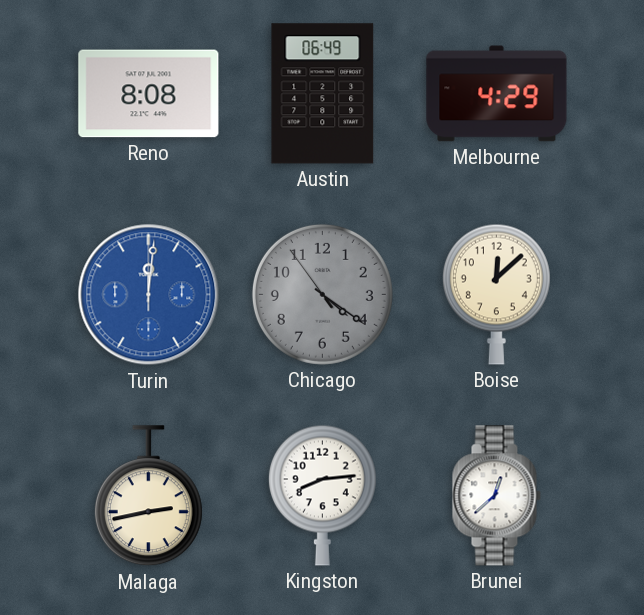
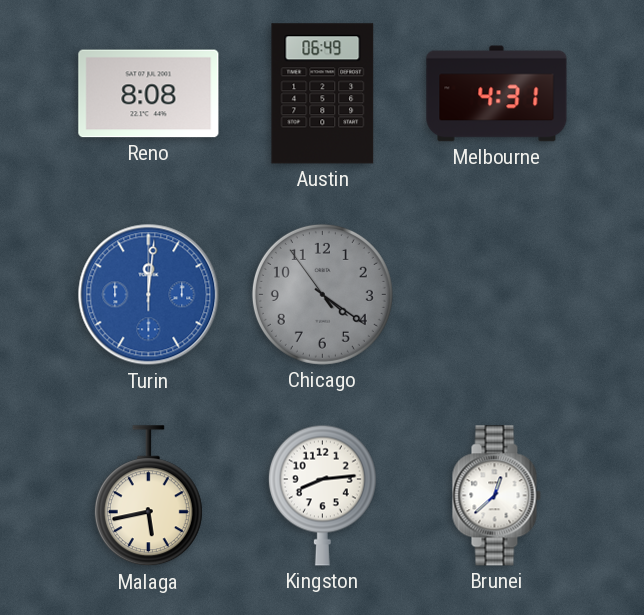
Melbourne: 4:29 -> 4:31
Boise: 12:08 -> none
Malaga: 2:43 -> 5:43
